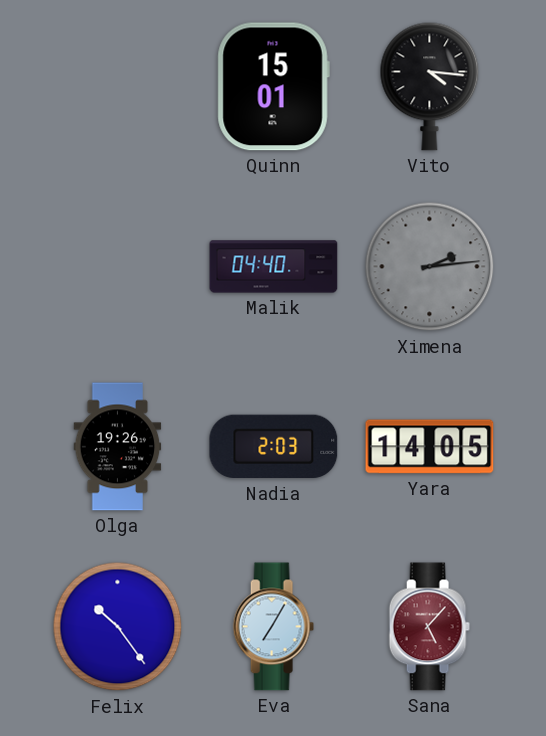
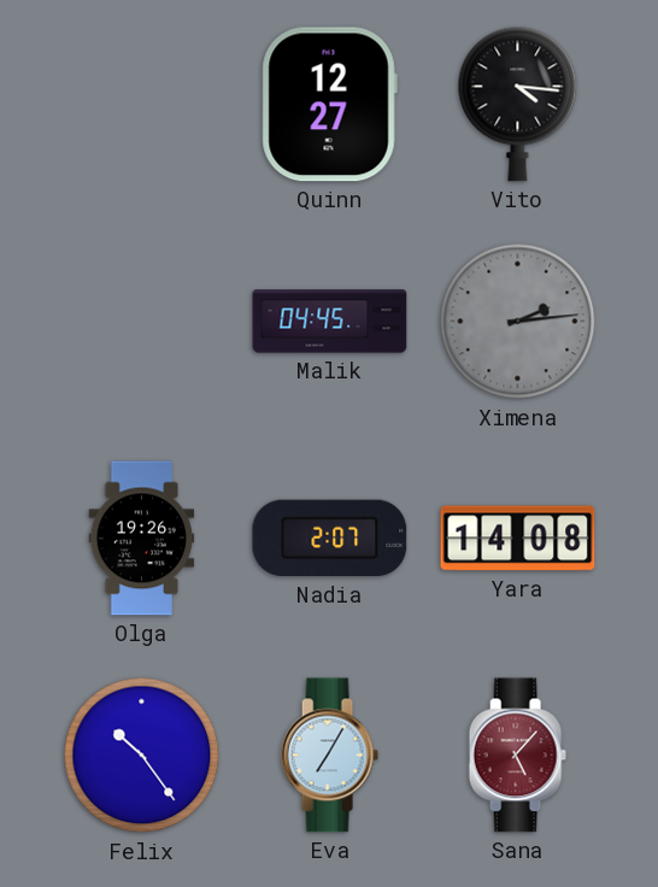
Quinn: 15:01 -> 12:27
Malik: 04:40 -> 04:45
Nadia: 2:03 -> 2:07
Yara: 14:05 -> 14:08
